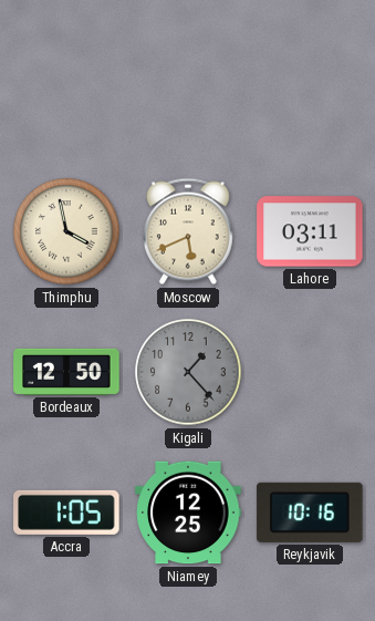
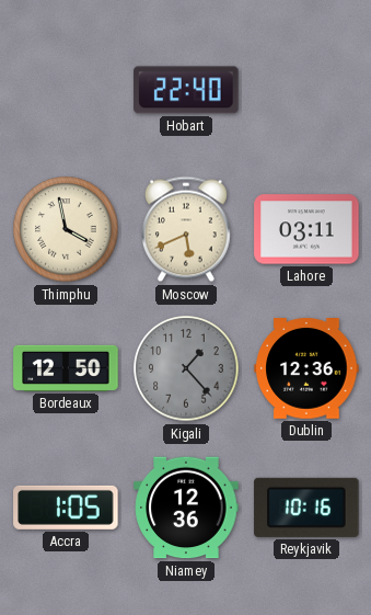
Hobart: none -> 22:40
Dublin: none -> 12:36
Niamey: 12:25 -> 12:36
